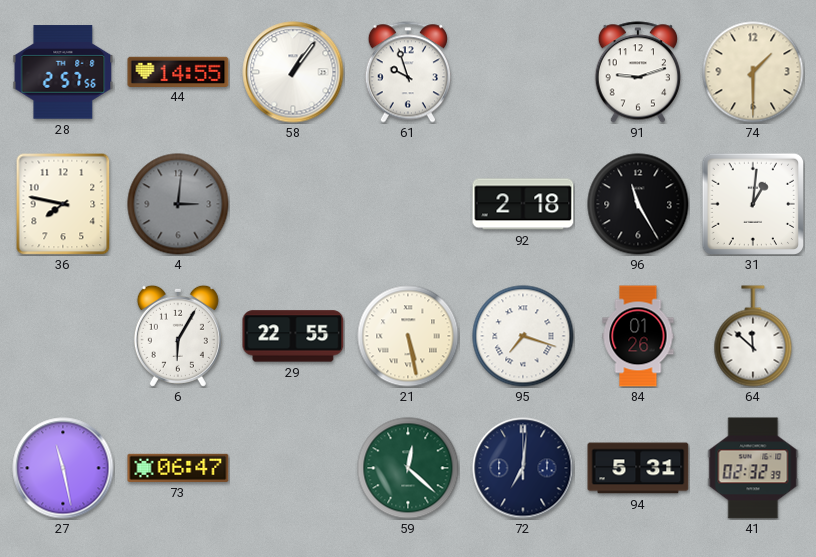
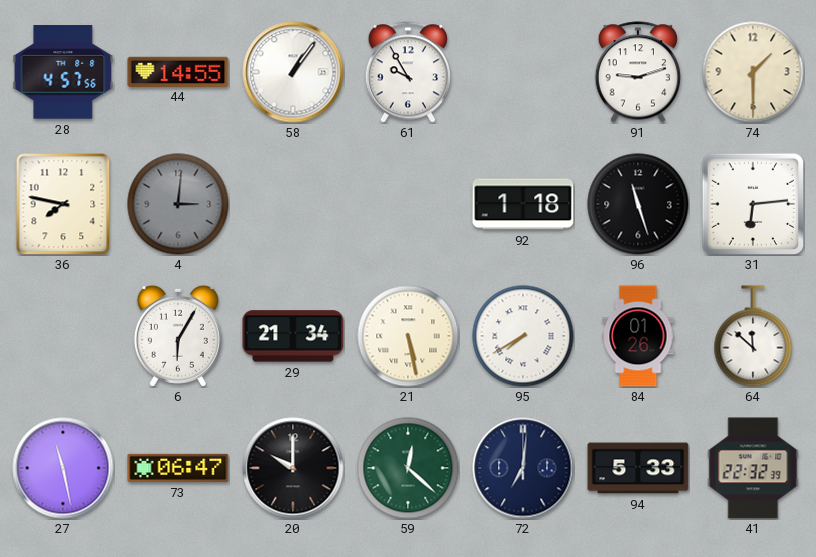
28: 2:57 -> 4:57
61: 9:57 -> 9:55
92: 2:18 -> 1:18
96: 11:25 -> 11:27
31: 1:01 -> 6:14
29: 22:55 -> 21:34
95: 7:18 -> 7:40
20: none -> 10:00
94: 5:31 -> 5:33
41: 02:32 -> 22:32
